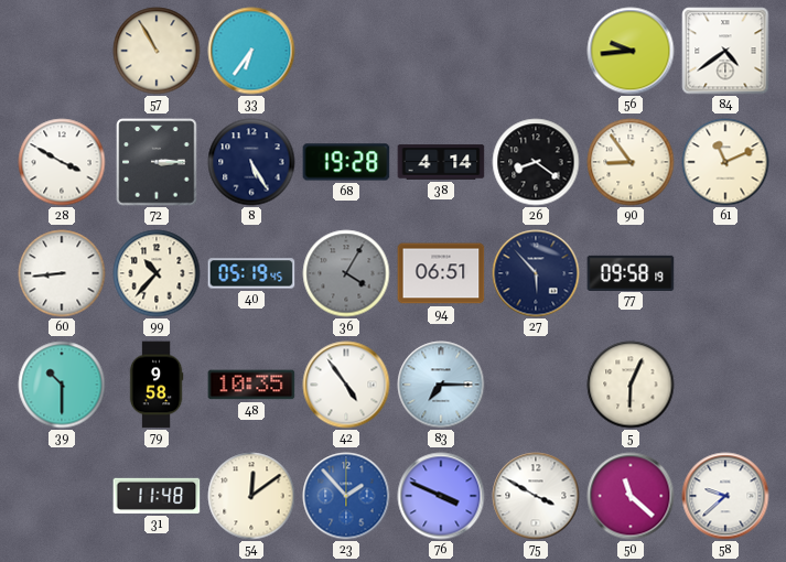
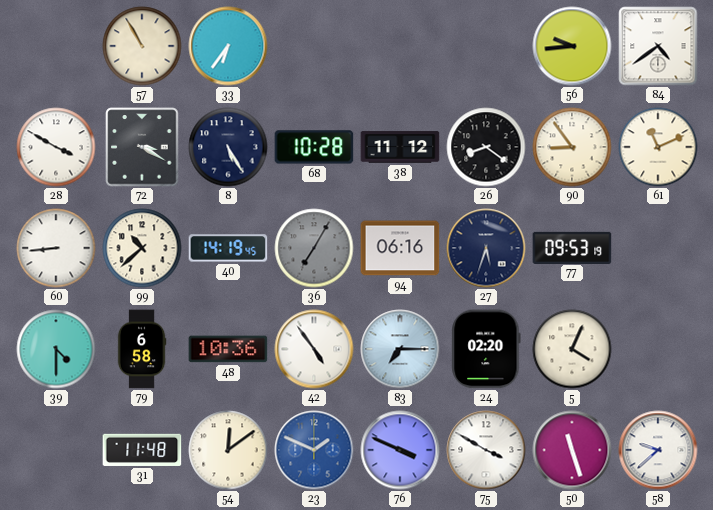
72: 3:15 -> 3:20
68: 19:28 -> 10:28
38: 4:14 -> 11:12
99: 10:37 -> 10:38
40: 05:19 -> 14:19
36: 4:05 -> 7:05
94: 06:51 -> 06:16
27: 5:53 -> 5:33
77: 09:58 -> 09:53
39: 10:30 -> 4:30
79: 9:58 -> 6:58
48: 10:35 -> 10:36
24: none -> 02:20
5: 6:04 -> 4:04
23: 1:53 -> 1:49
50: 11:22 -> 11:27
